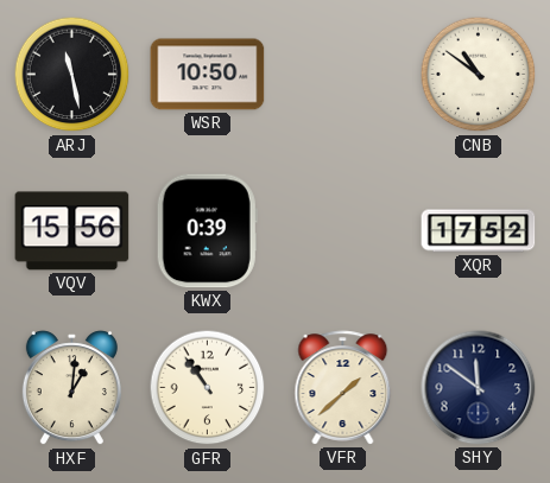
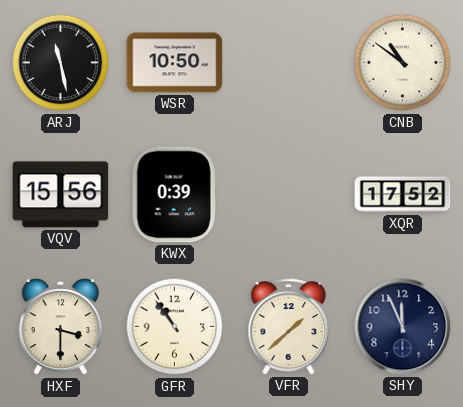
HXF: 1:01 -> 3:30
SHY: 11:51 -> 11:56
